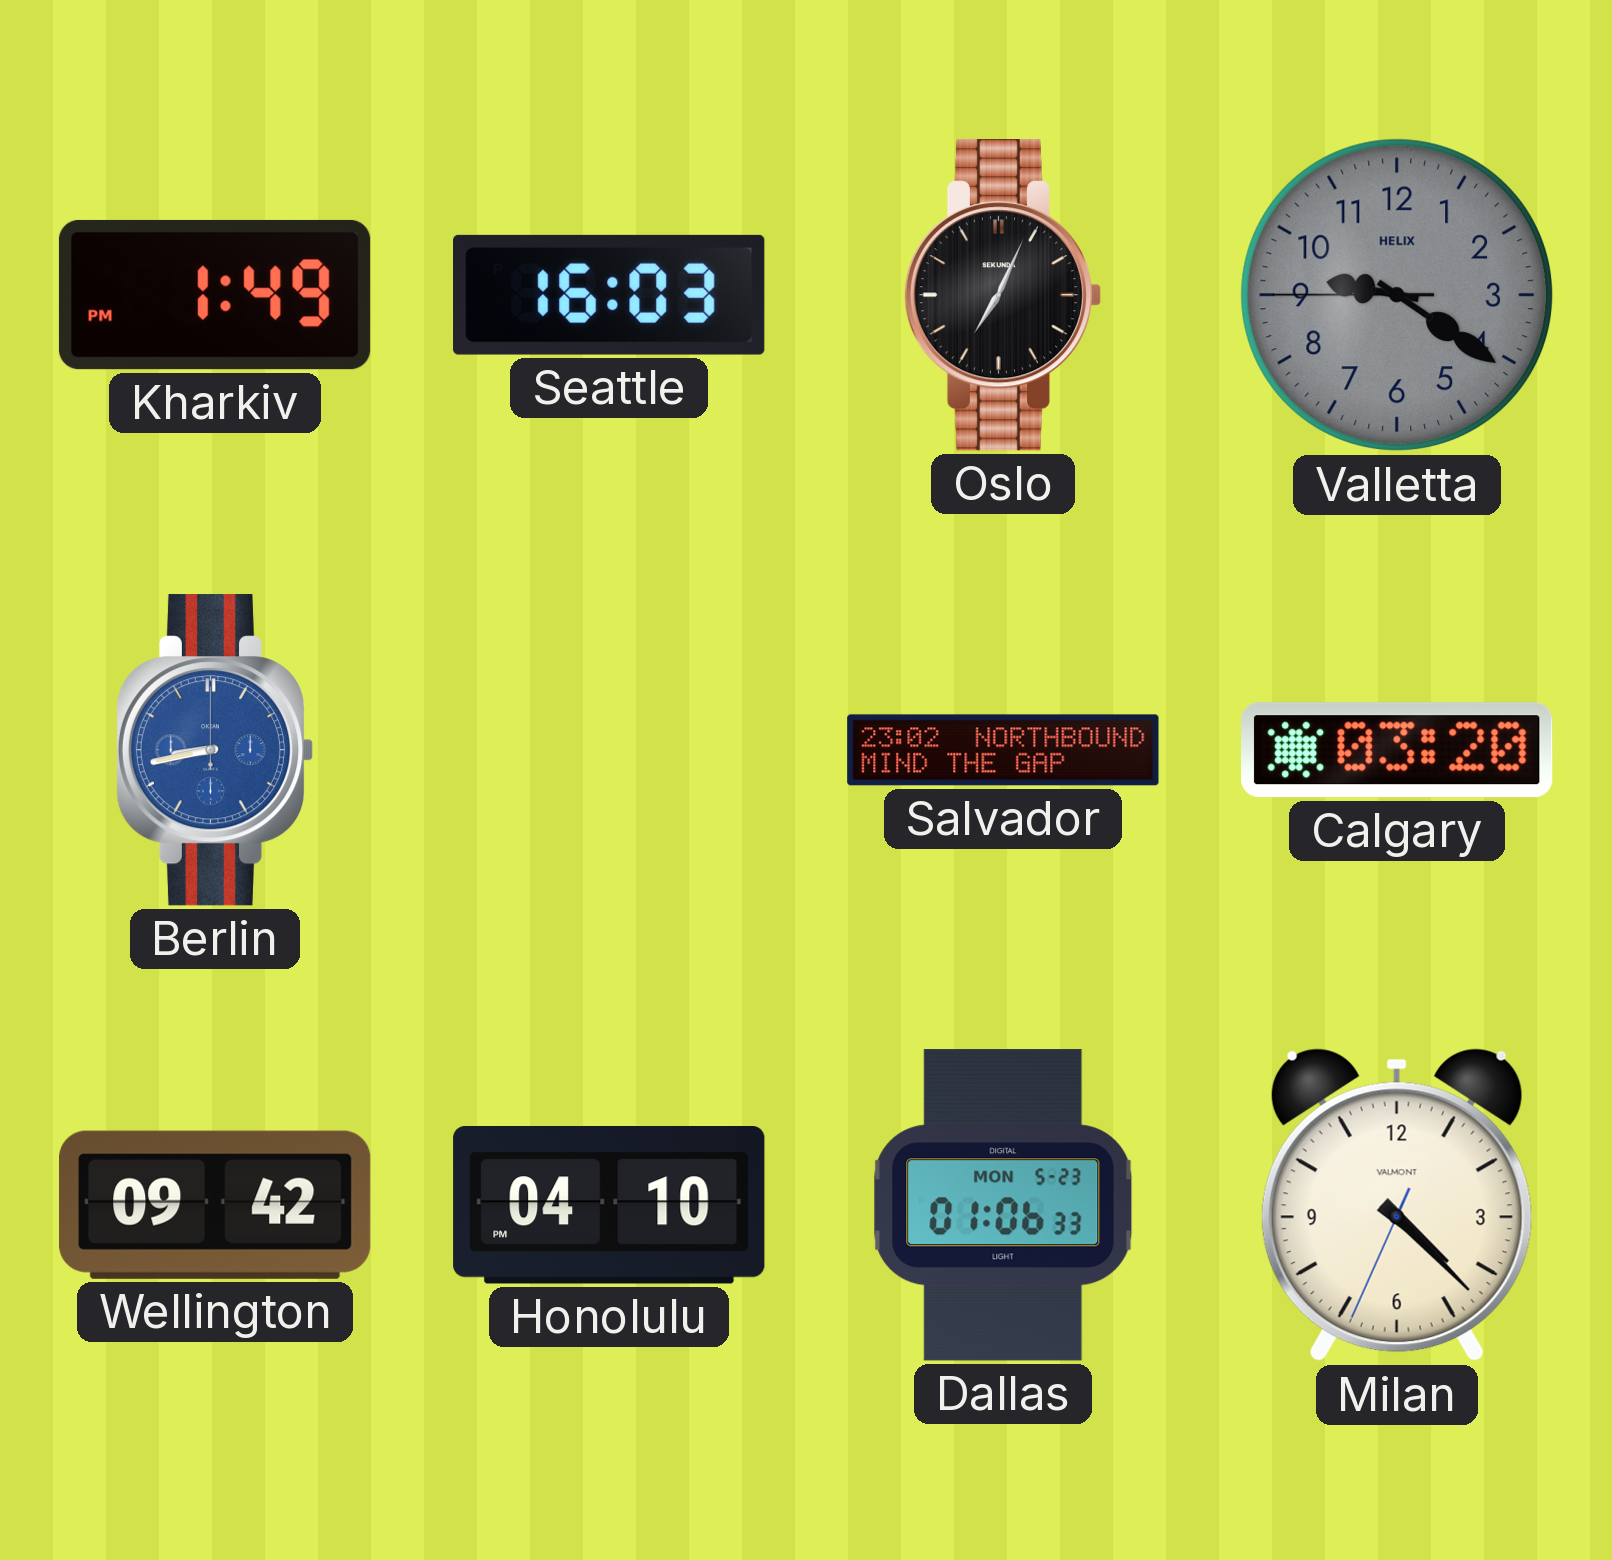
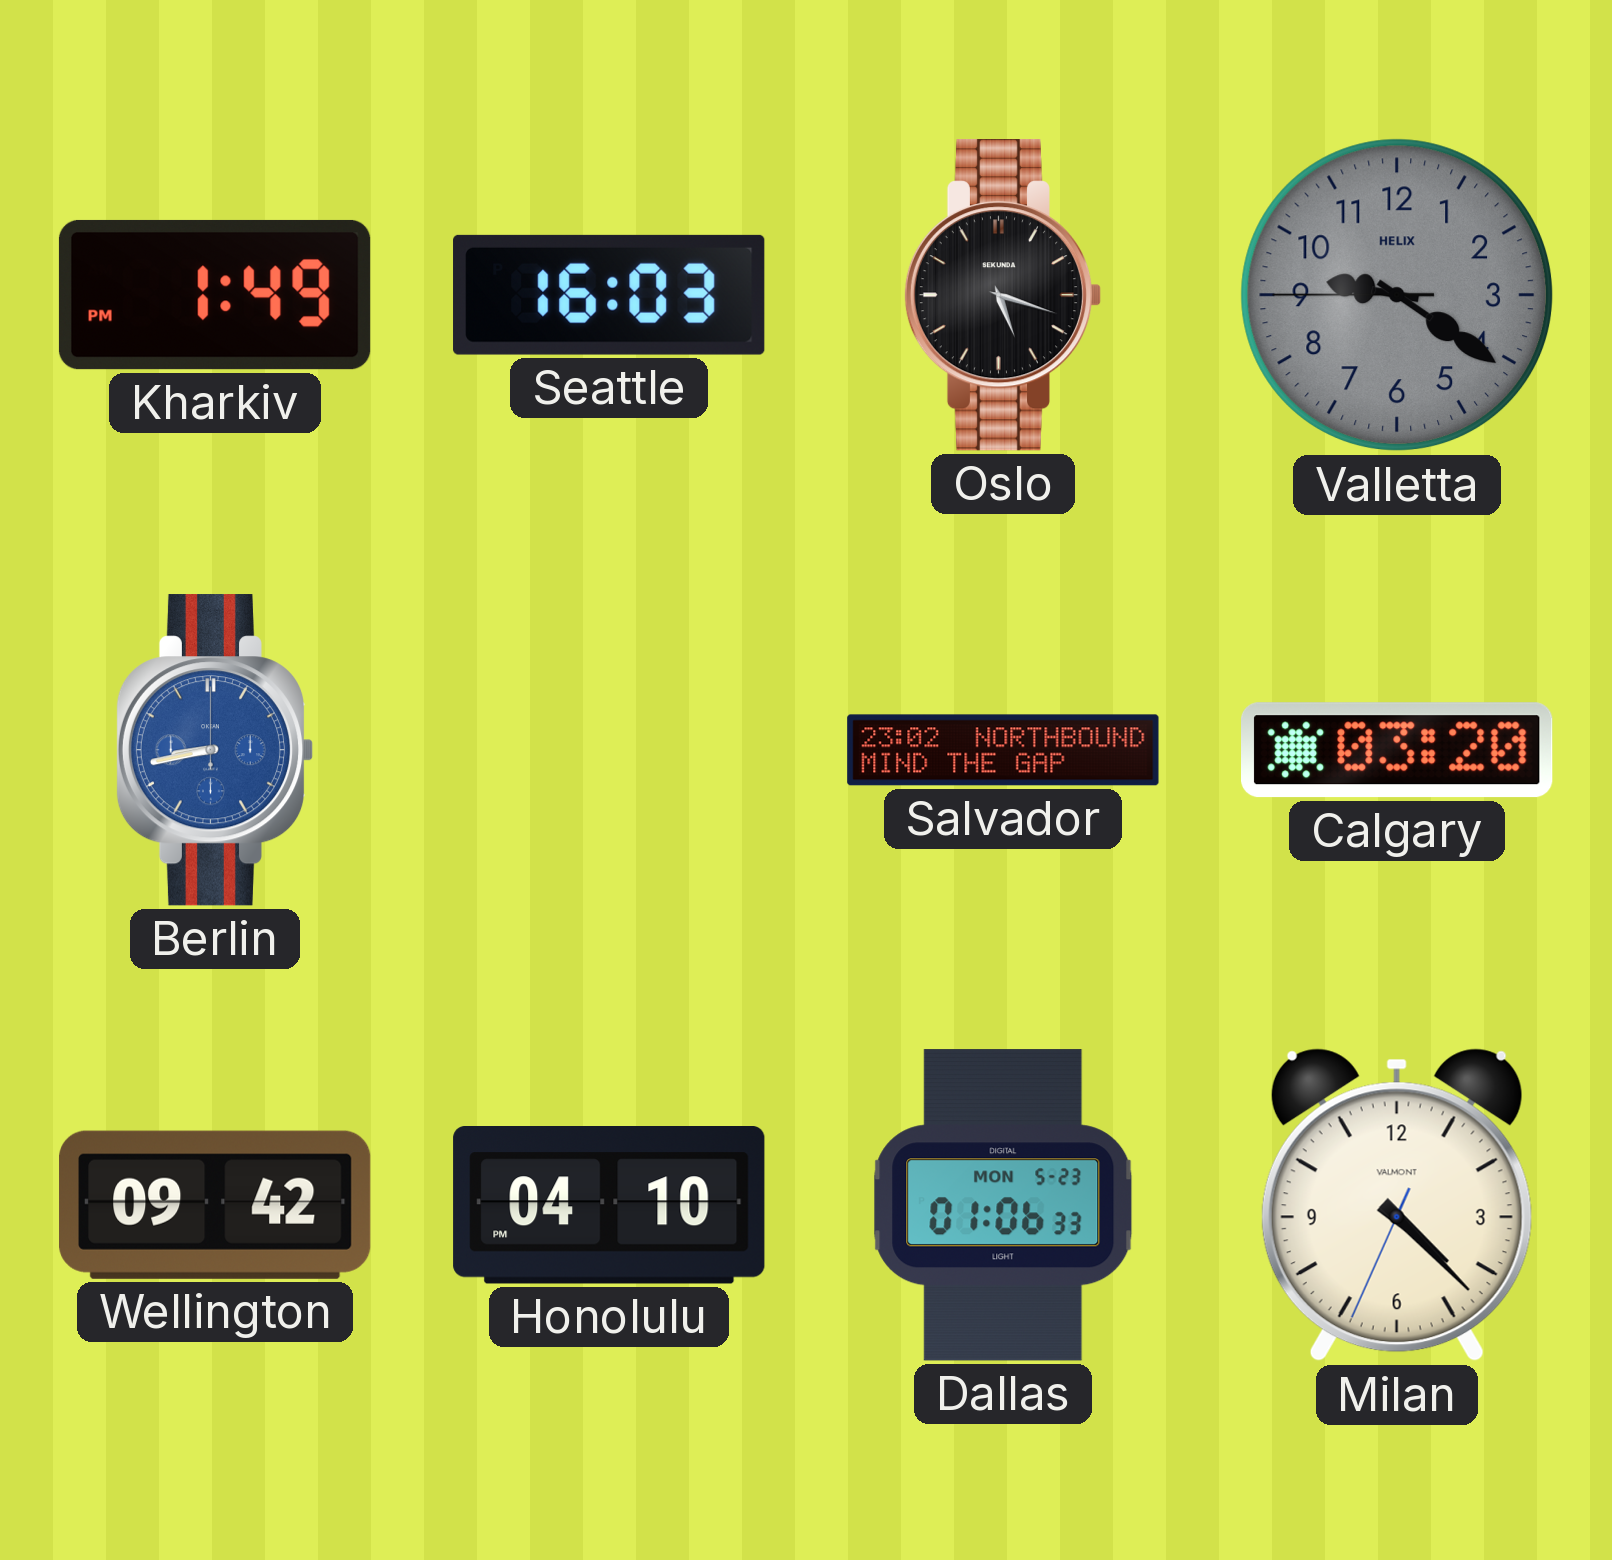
Oslo: 7:04 -> 5:18
